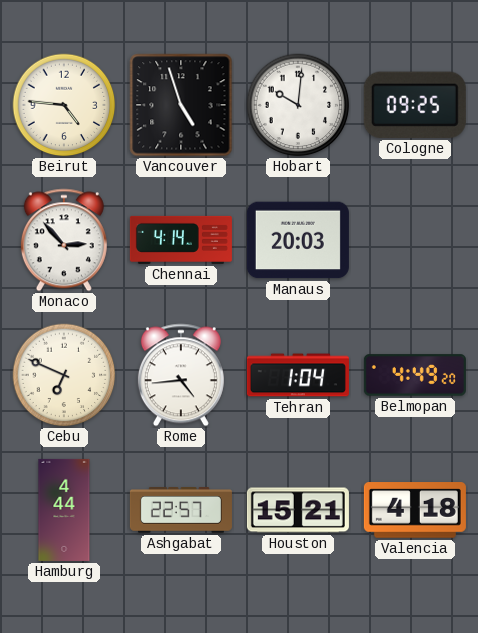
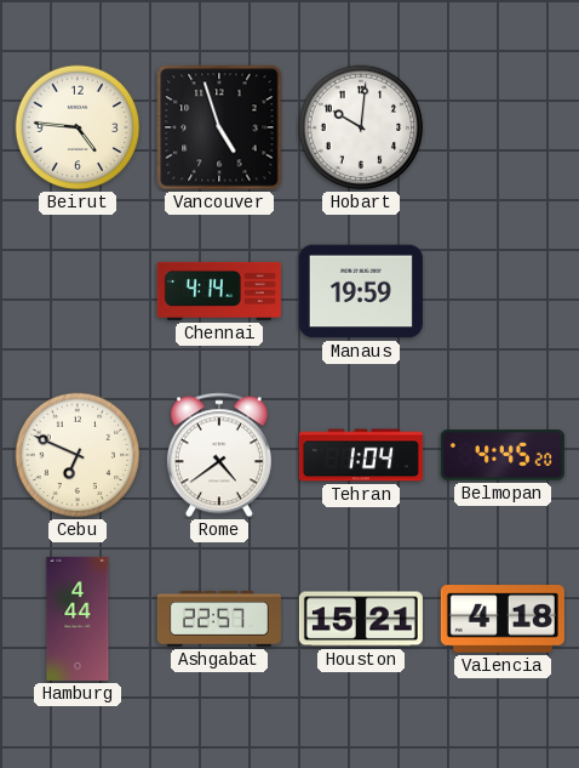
Cologne: 09:25 -> none
Monaco: 2:53 -> none
Manaus: 20:03 -> 19:59
Rome: 4:44 -> 4:39
Belmopan: 4:49 -> 4:45
